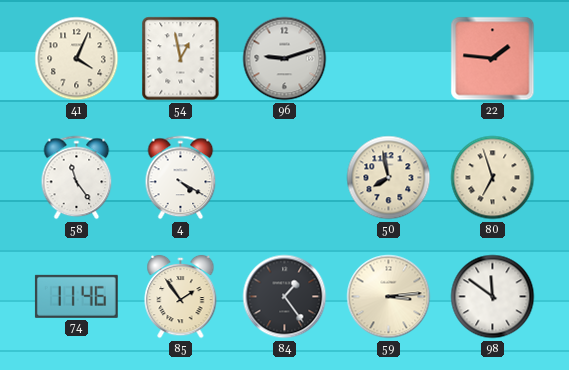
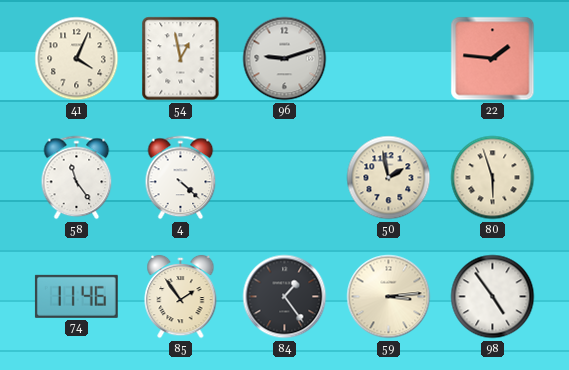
4: 4:20 -> 4:22
50: 7:58 -> 1:58
80: 6:57 -> 5:57
98: 11:51 -> 4:54
